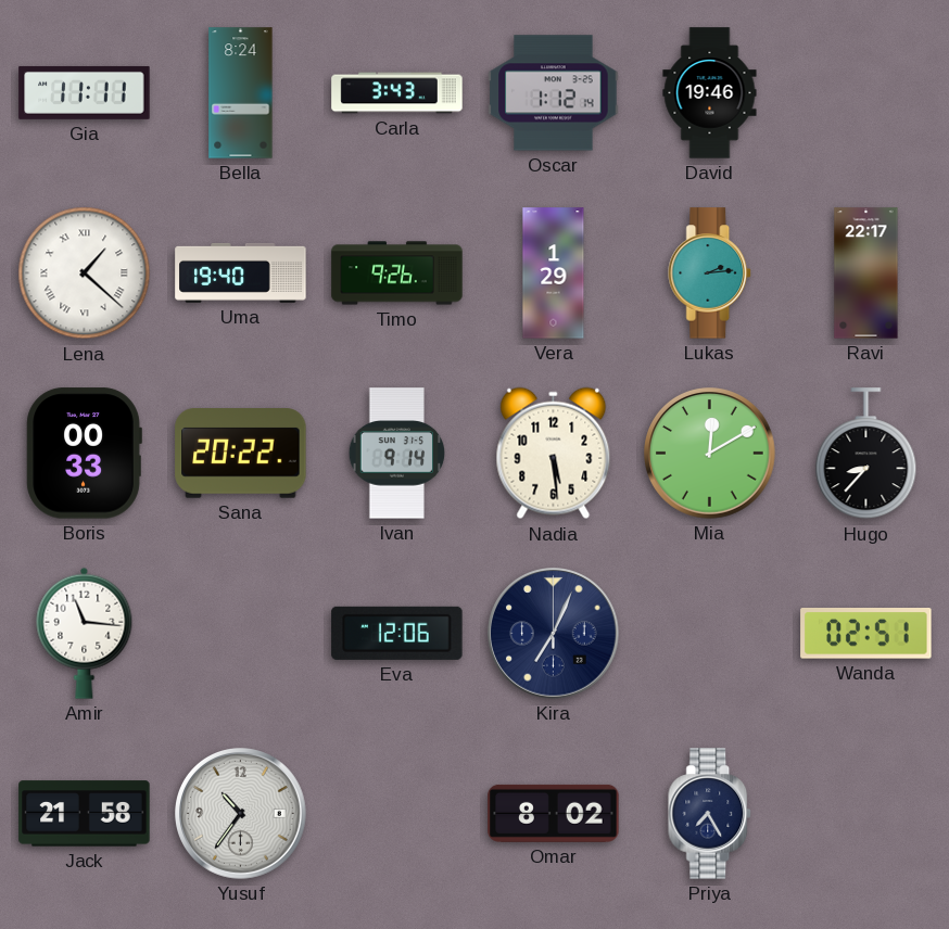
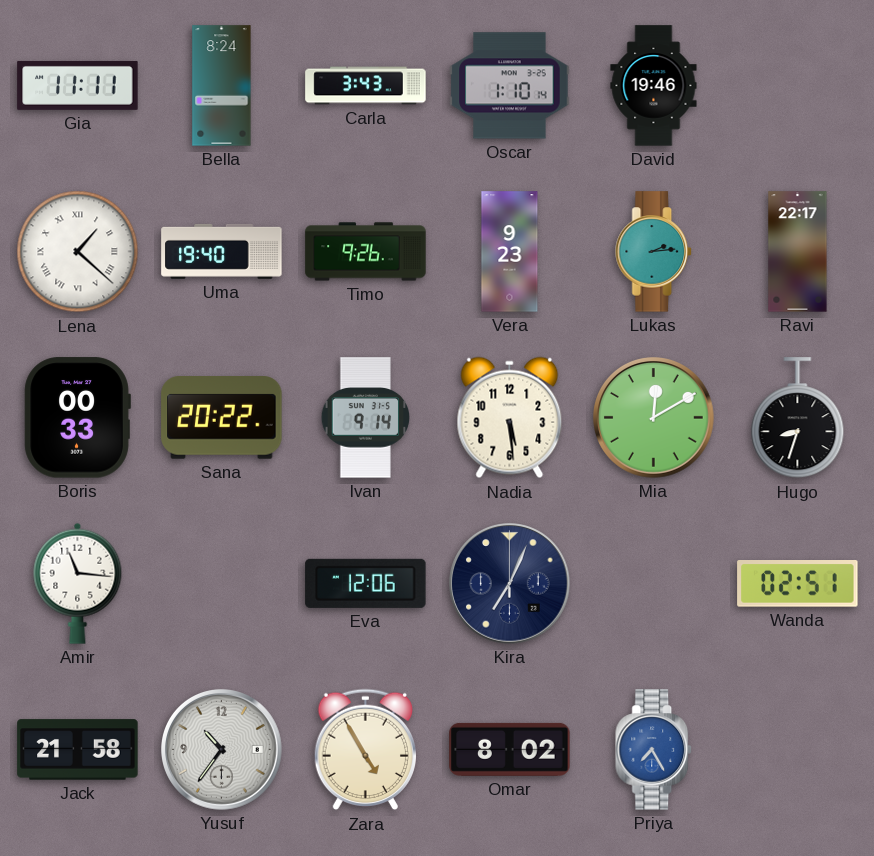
Oscar: 1:12 -> 1:10
Vera: 1:29 -> 9:23
Hugo: 8:37 -> 8:33
Zara: none -> 4:55
Priya dial: navy -> blue
